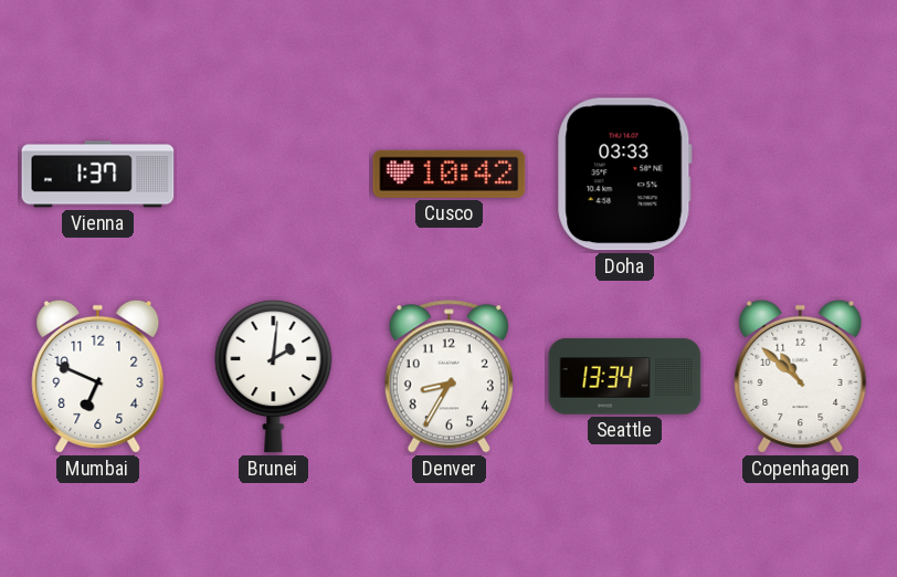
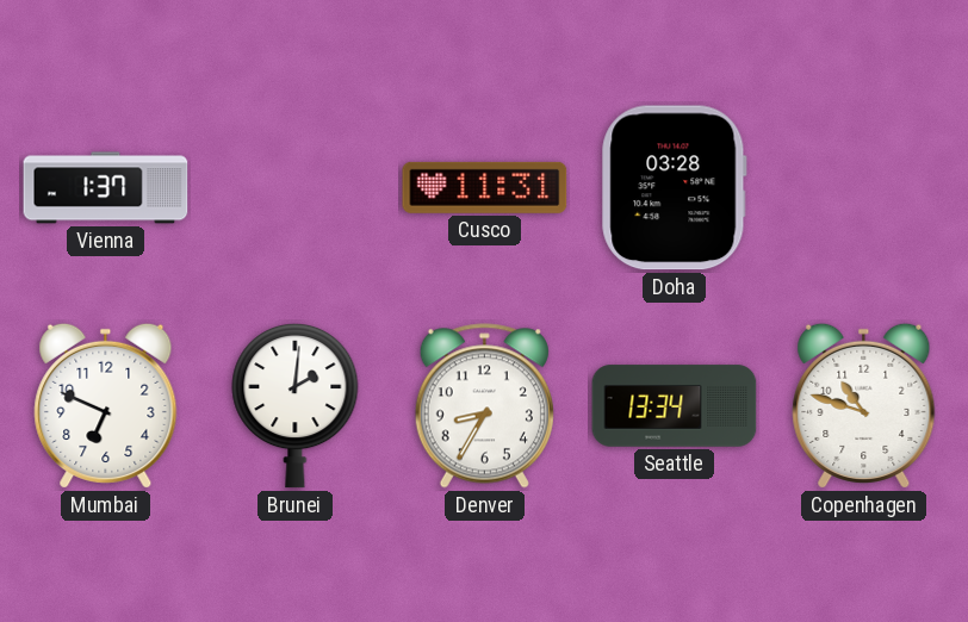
Cusco: 10:42 -> 11:31
Doha: 03:33 -> 03:28
Copenhagen: 10:52 -> 10:48
